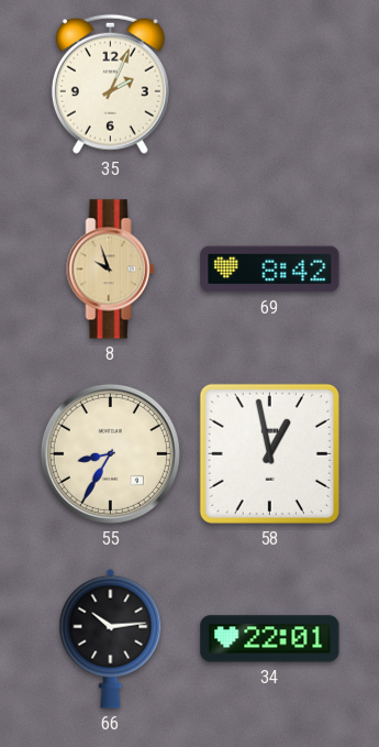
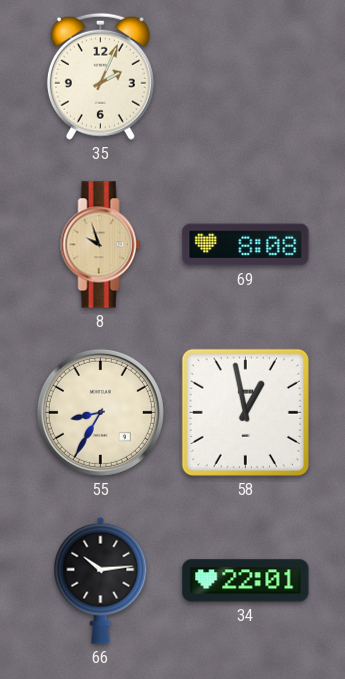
69: 8:42 -> 8:08
